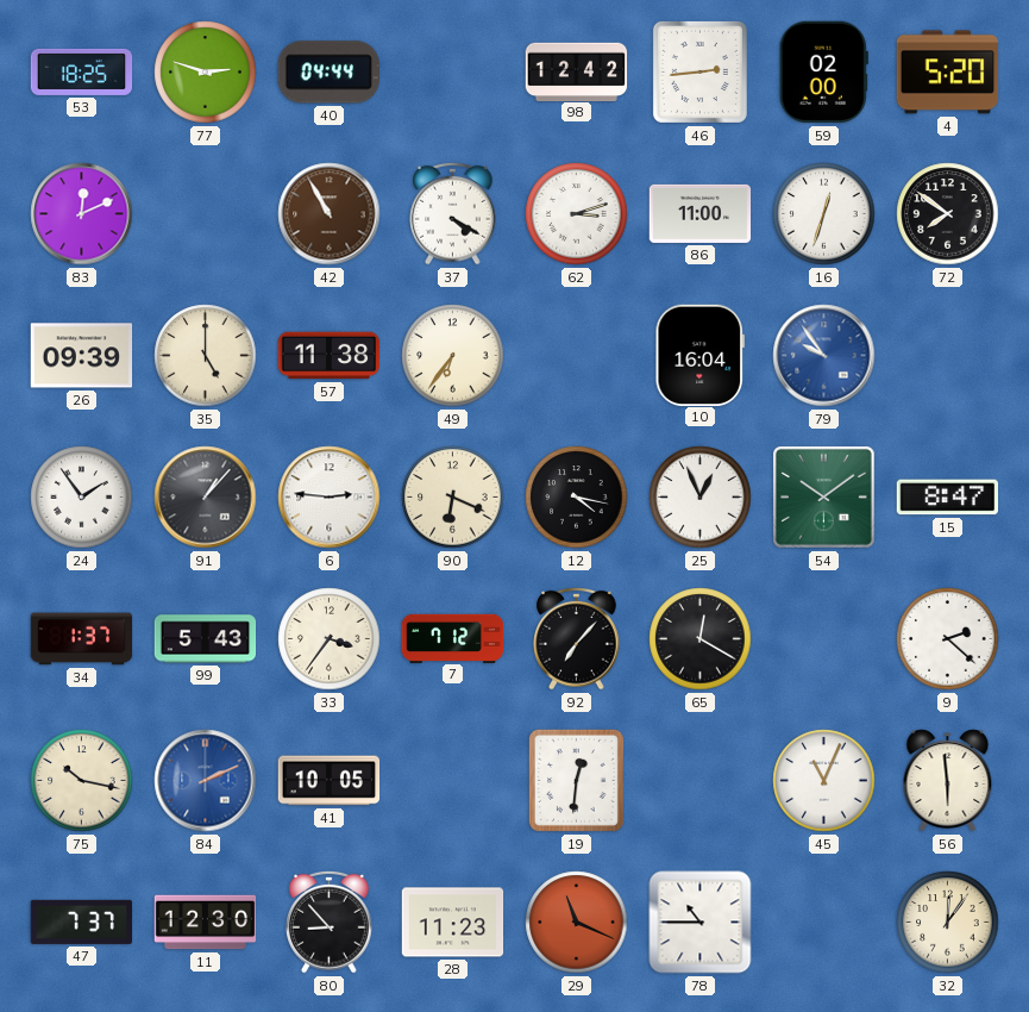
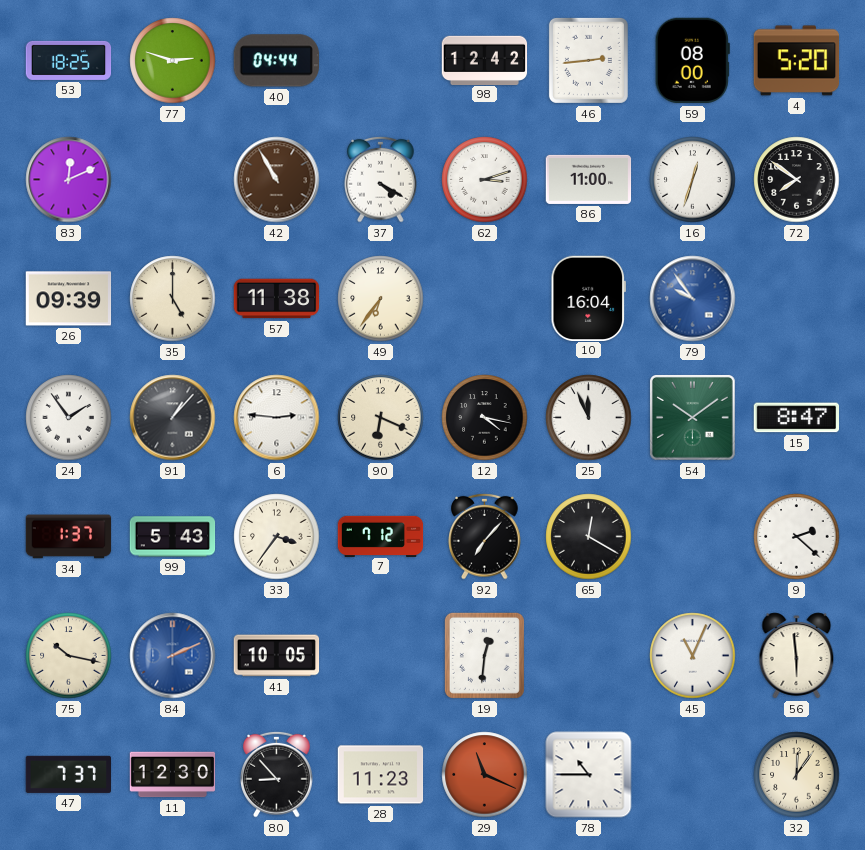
59: 02:00 -> 08:00
25: 12:56 -> 11:56
